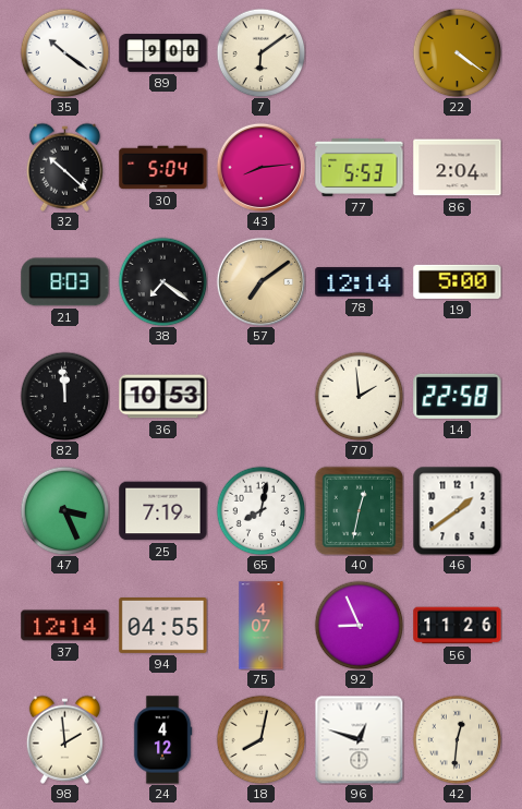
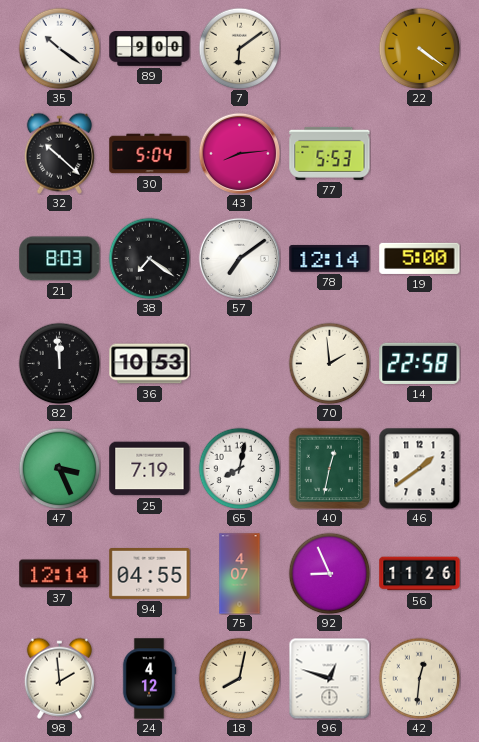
86: 2:04 -> none
57 dial: champagne -> white
